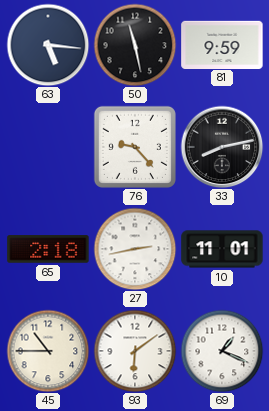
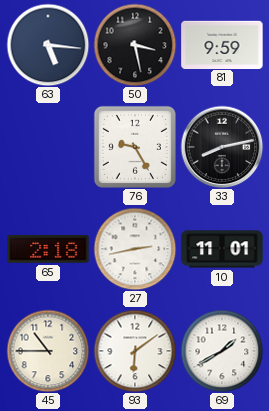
50: 11:28 -> 3:28
76: 9:23 -> 9:25
69: 1:19 -> 1:40
